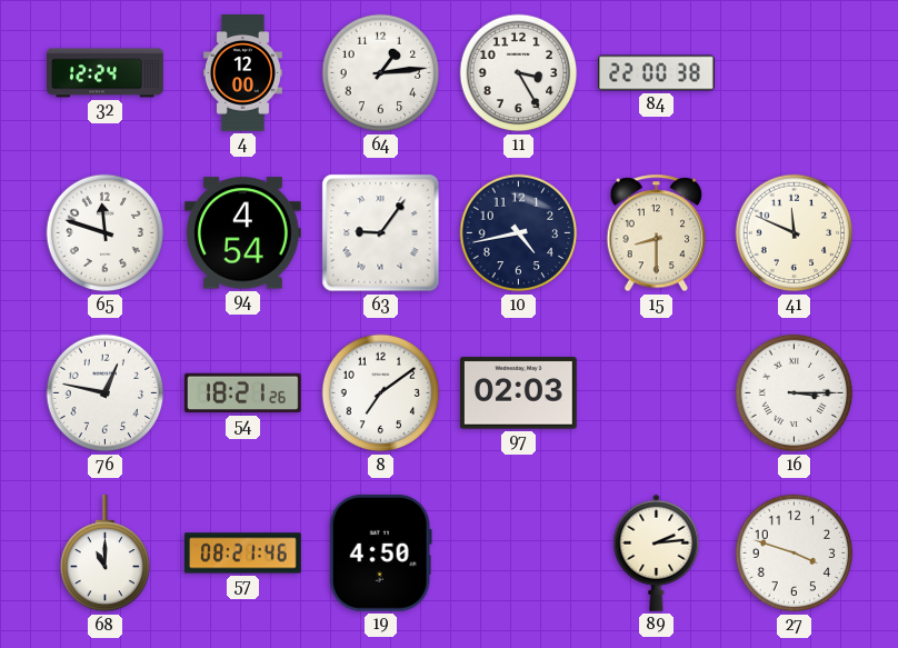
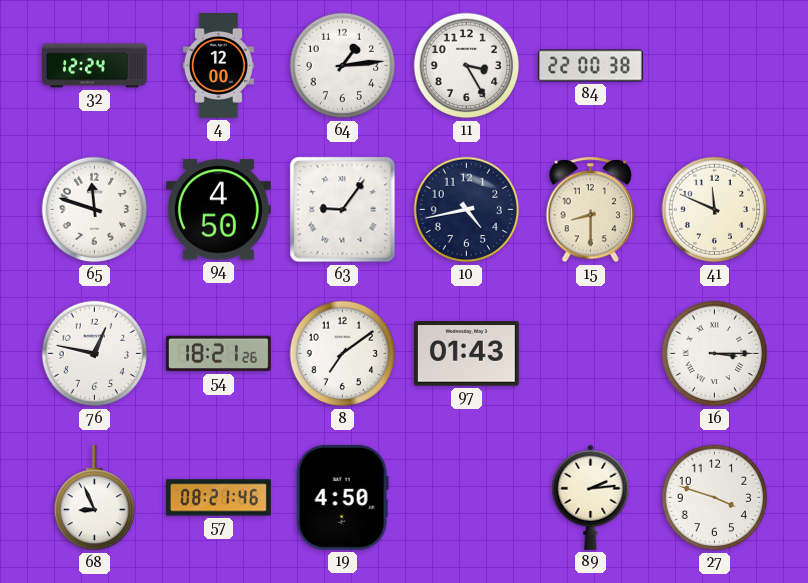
94: 4:54 -> 4:50
97: 02:03 -> 01:43
68: 11:00 -> 8:56
